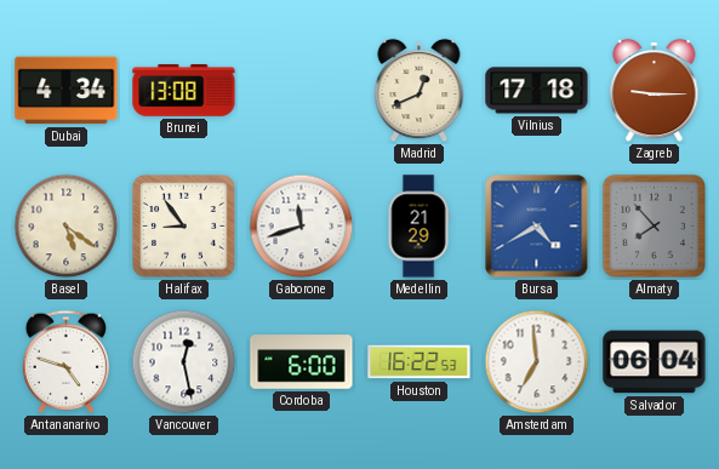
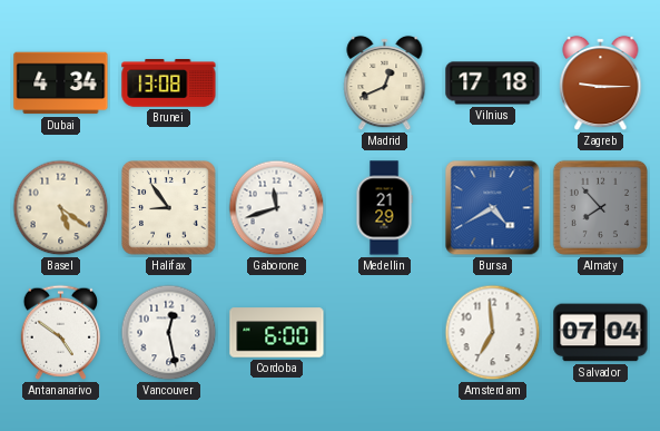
Antananarivo: 4:48 -> 4:51
Houston: 16:22 -> none
Salvador: 06:04 -> 07:04
